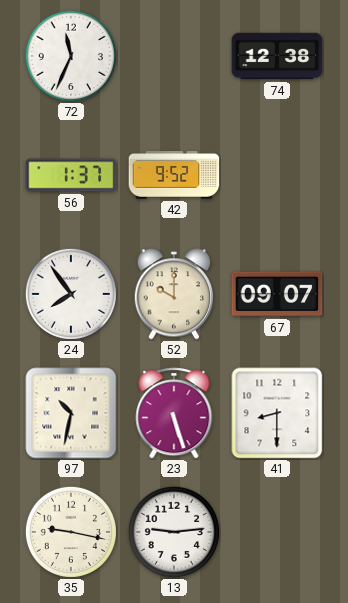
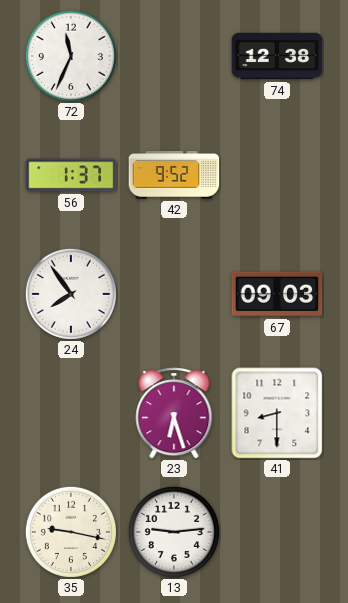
52: 10:00 -> none
67: 09:07 -> 09:03
97: 10:32 -> none
23: 5:27 -> 6:27
